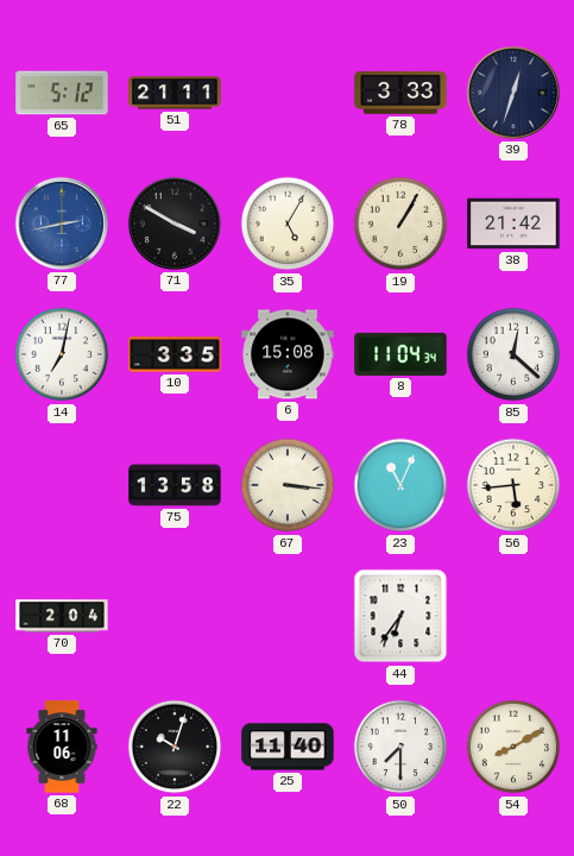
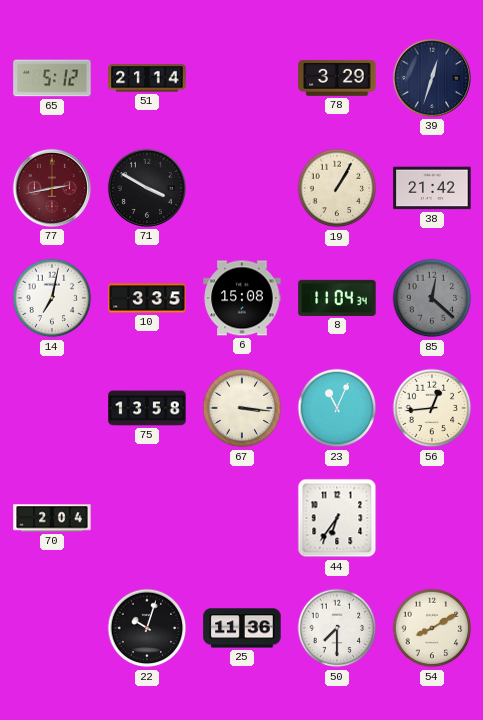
51: 21:11 -> 21:14
78: 3:33 -> 3:29
77 dial: blue -> burgundy
35: 5:05 -> none
85 dial: white -> grey
56: 5:44 -> 12:44
68: 11:06 -> none
25: 11:40 -> 11:36
